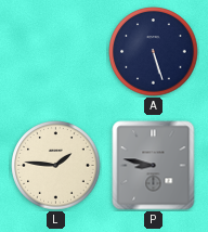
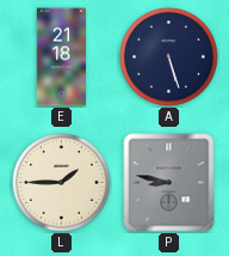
E: none -> 21:18
L: 1:46 -> 1:45
